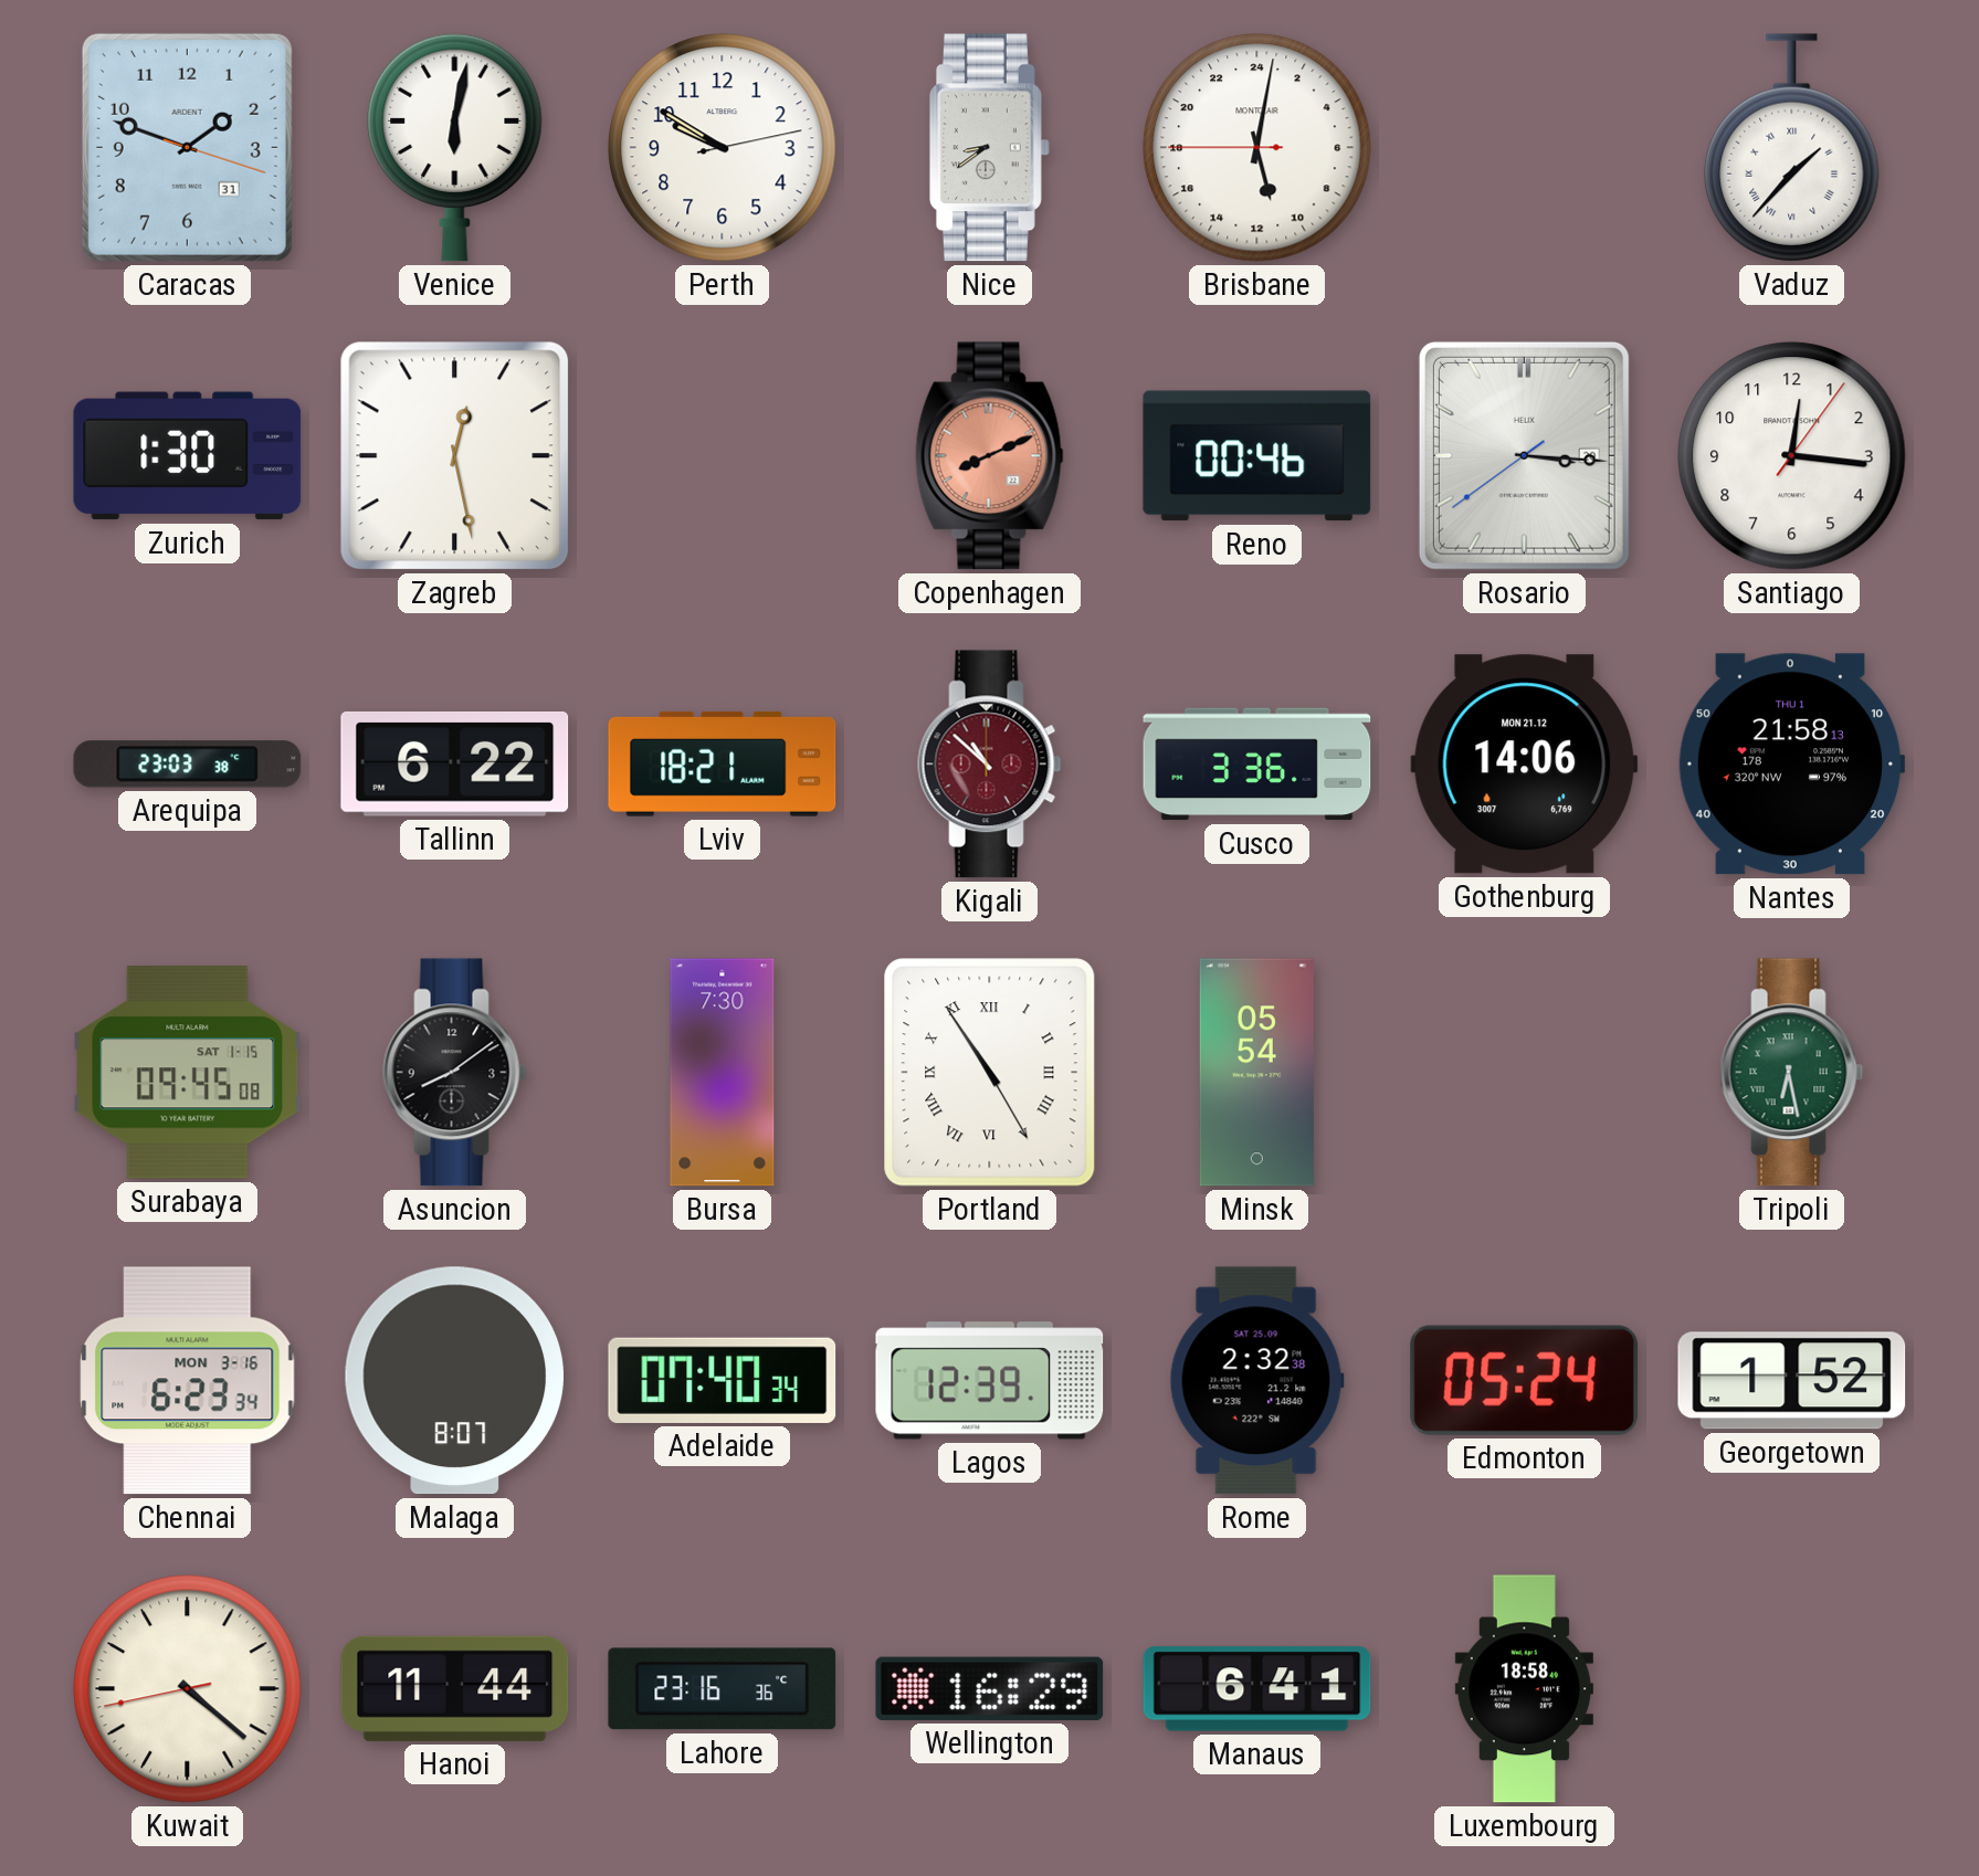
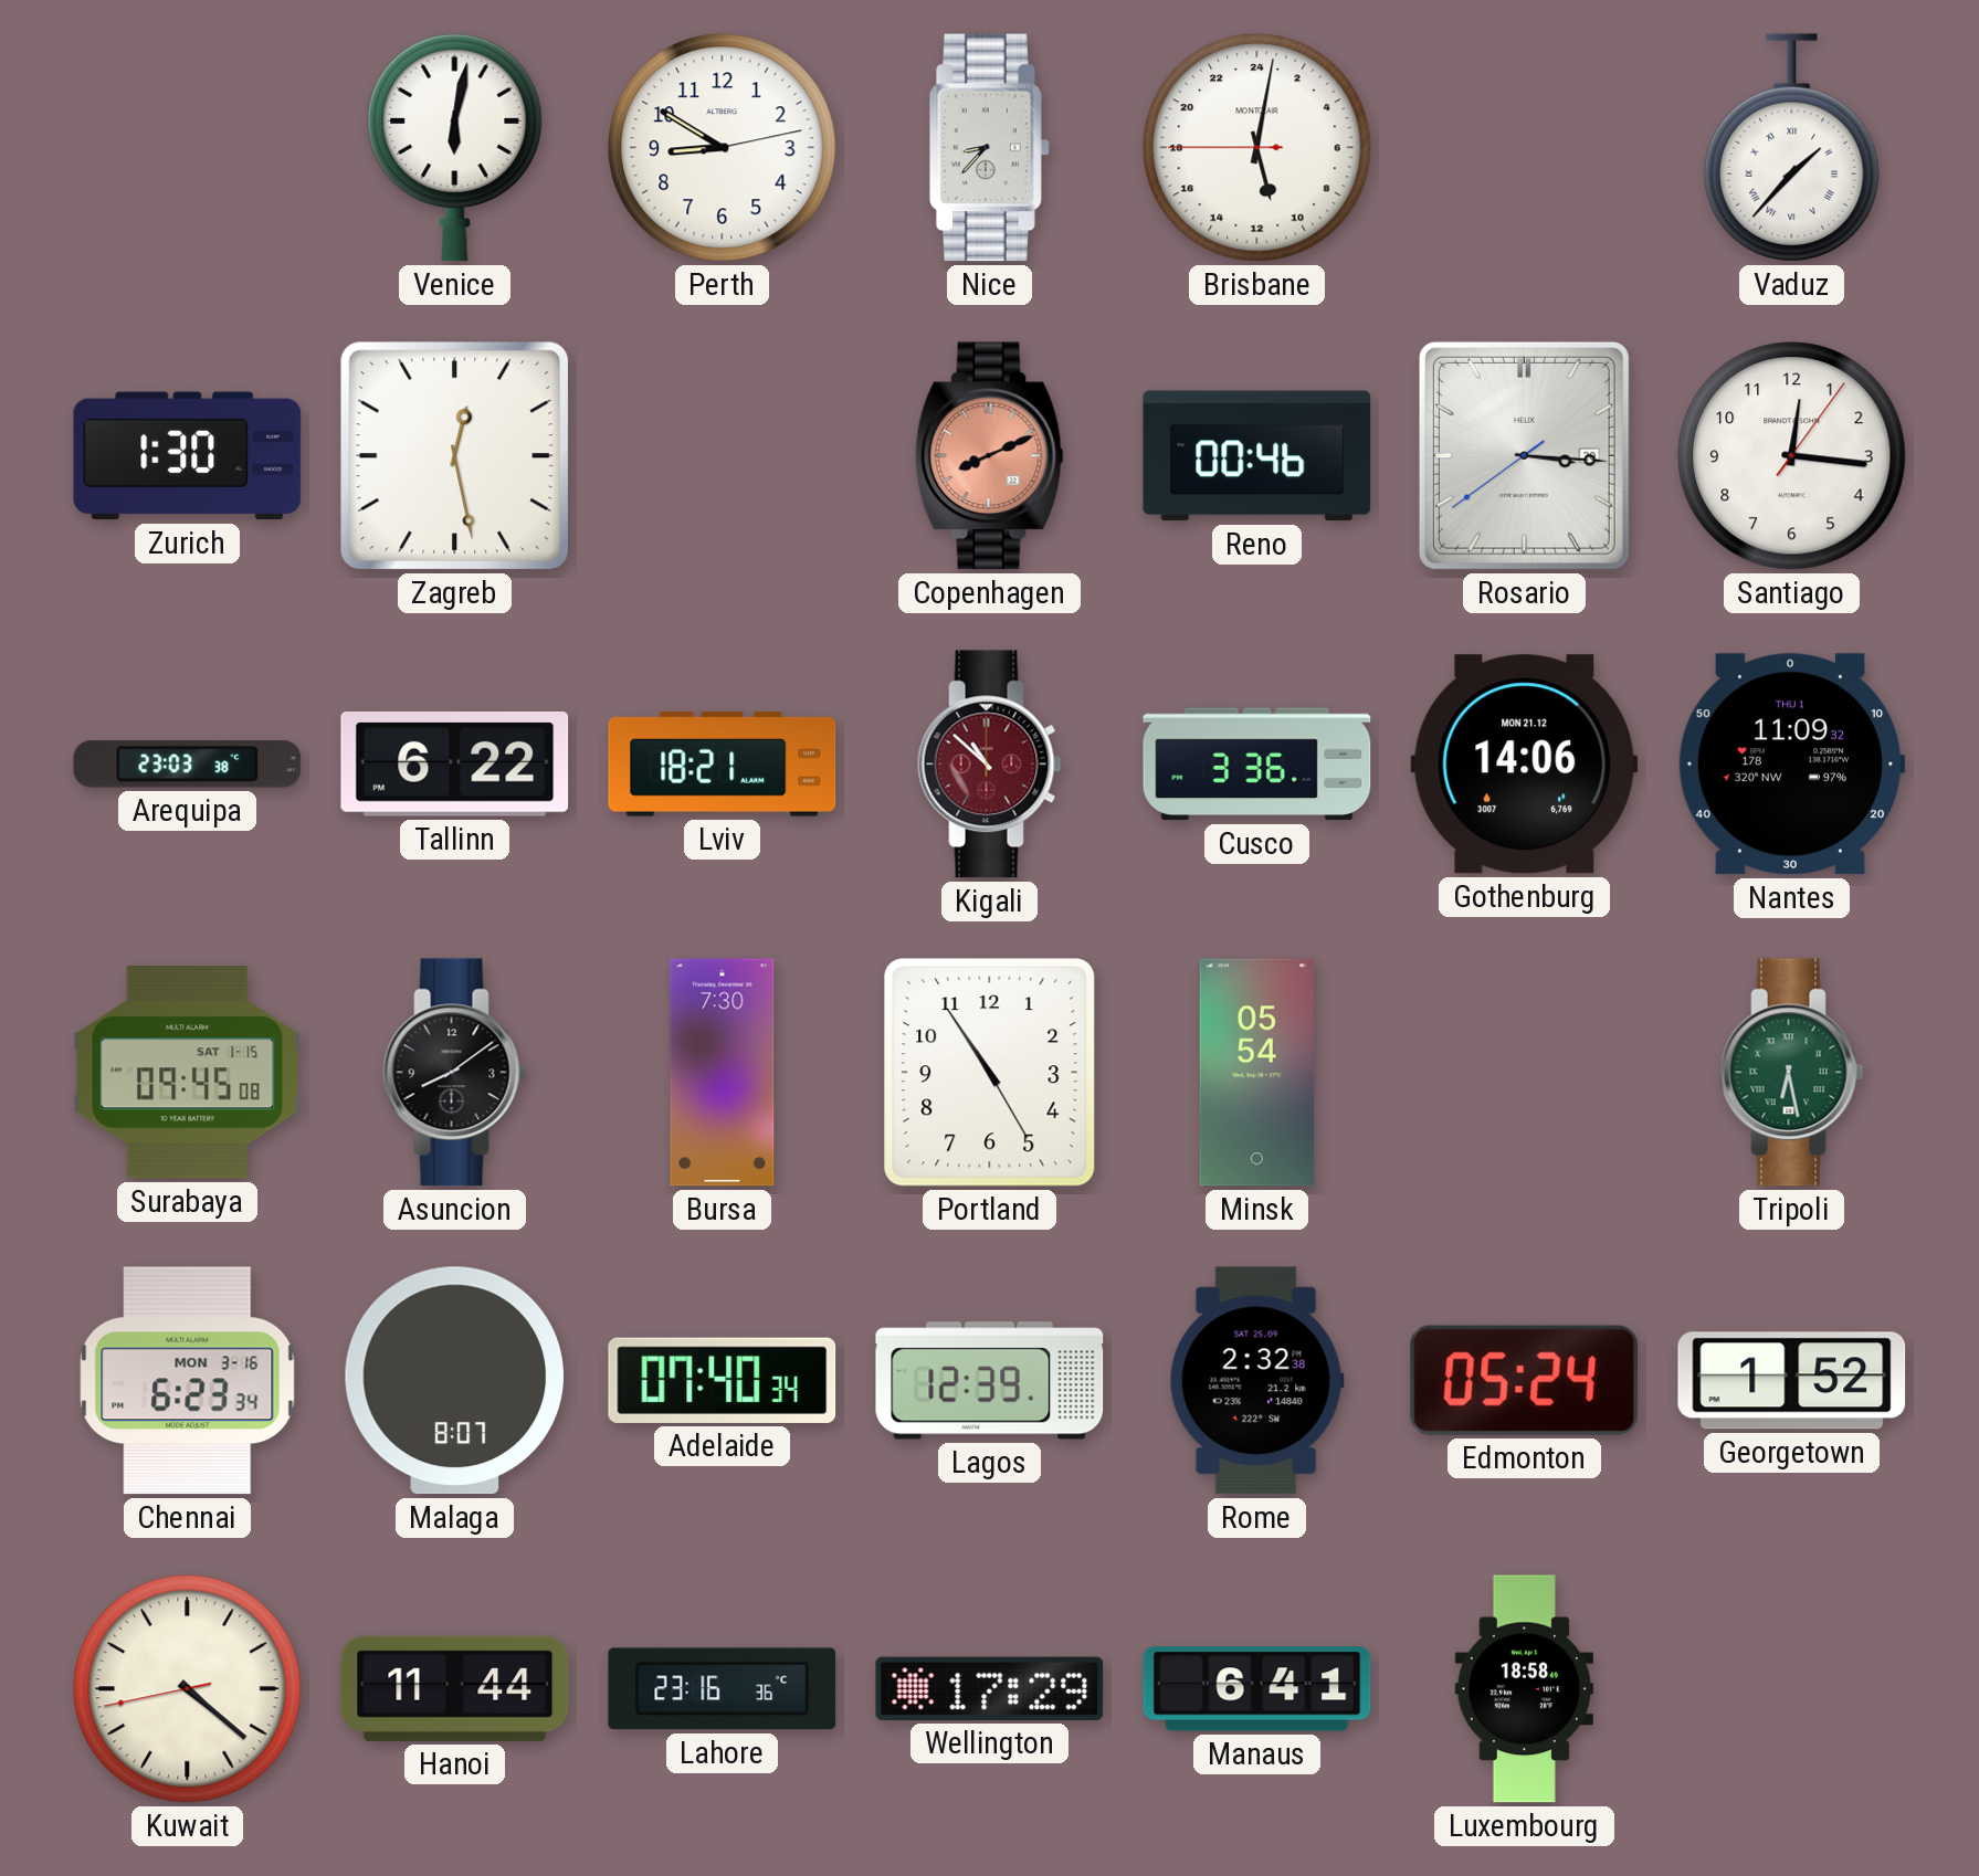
Caracas: 1:48 -> none
Perth: 9:50 -> 8:50
Nice: 8:39 -> 8:37
Nantes: 21:58 -> 11:09
Portland numerals: Roman -> Arabic
Wellington: 16:29 -> 17:29
